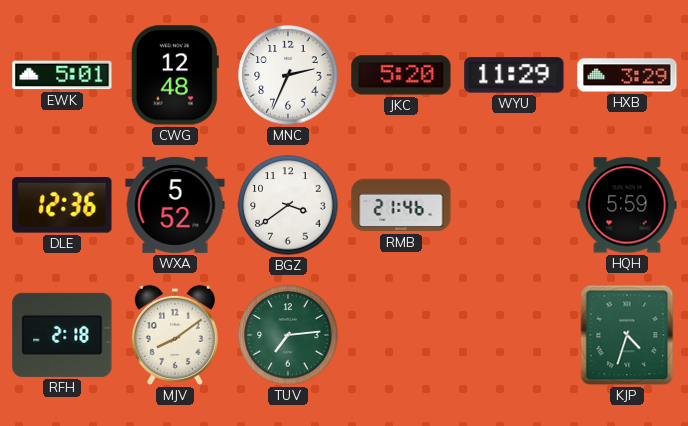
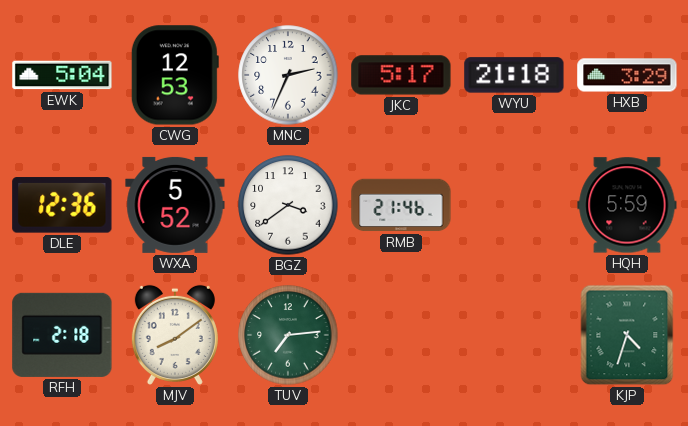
EWK: 5:01 -> 5:04
CWG: 12:48 -> 12:53
JKC: 5:20 -> 5:17
WYU: 11:29 -> 21:18
